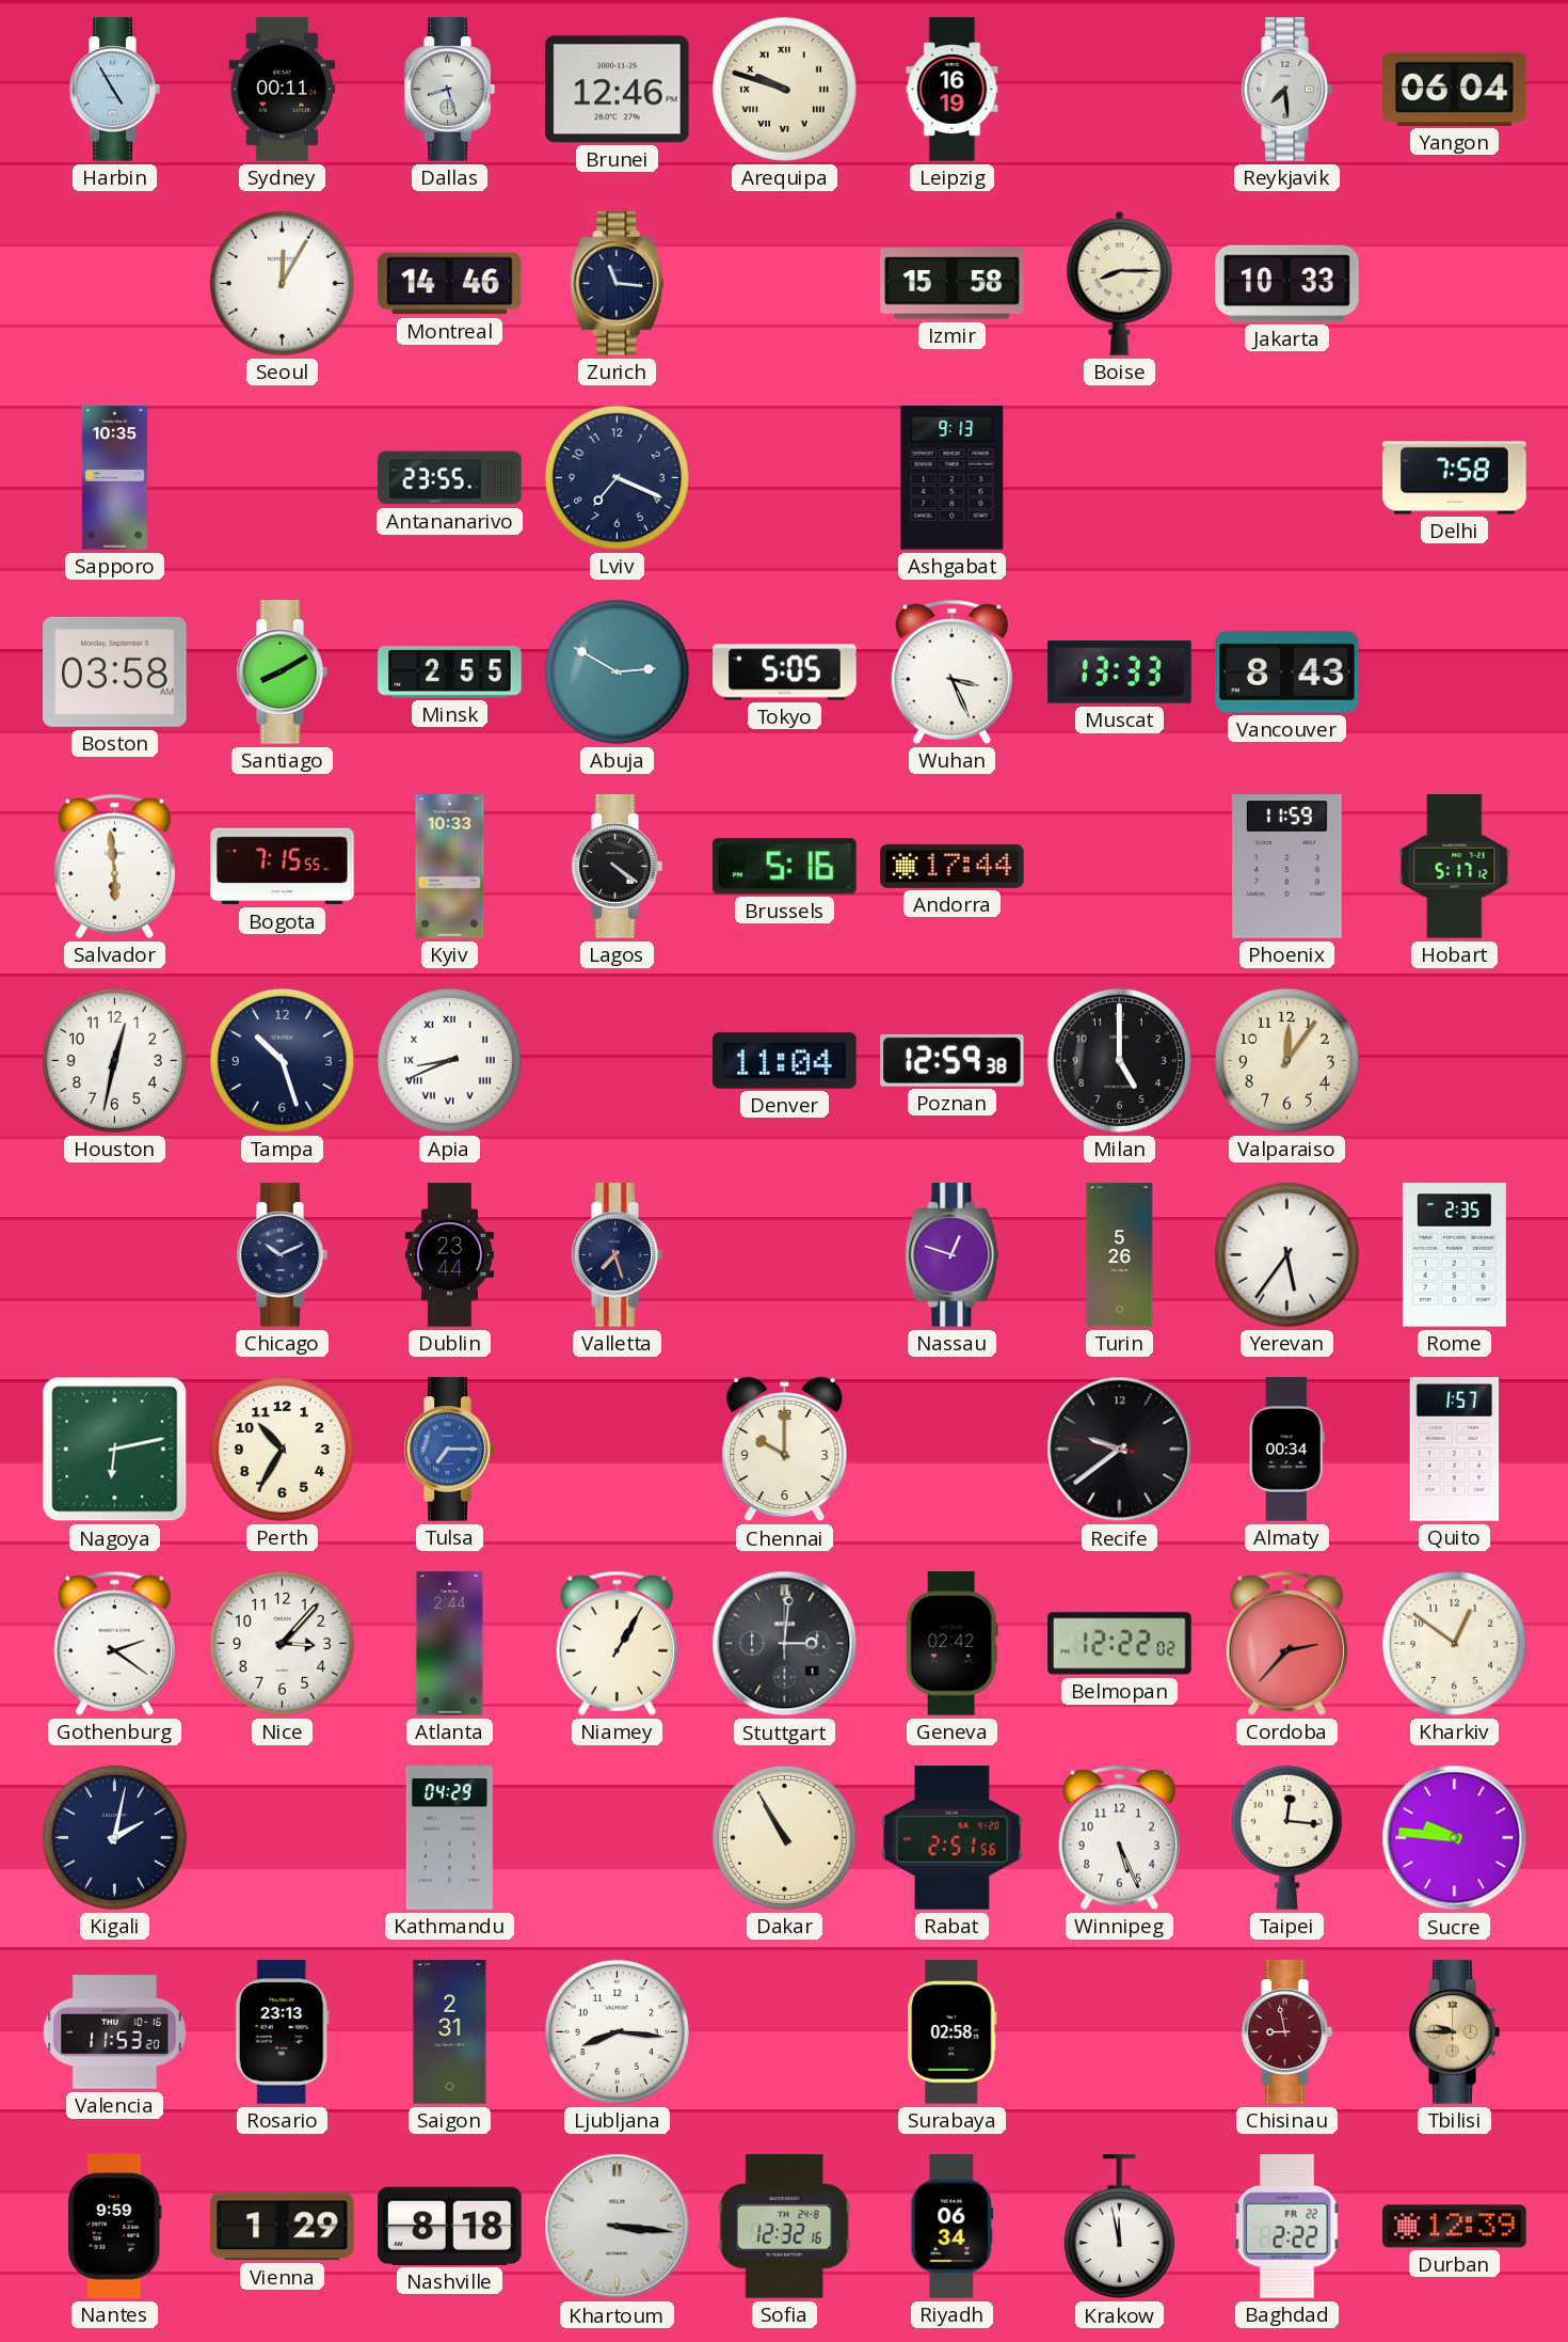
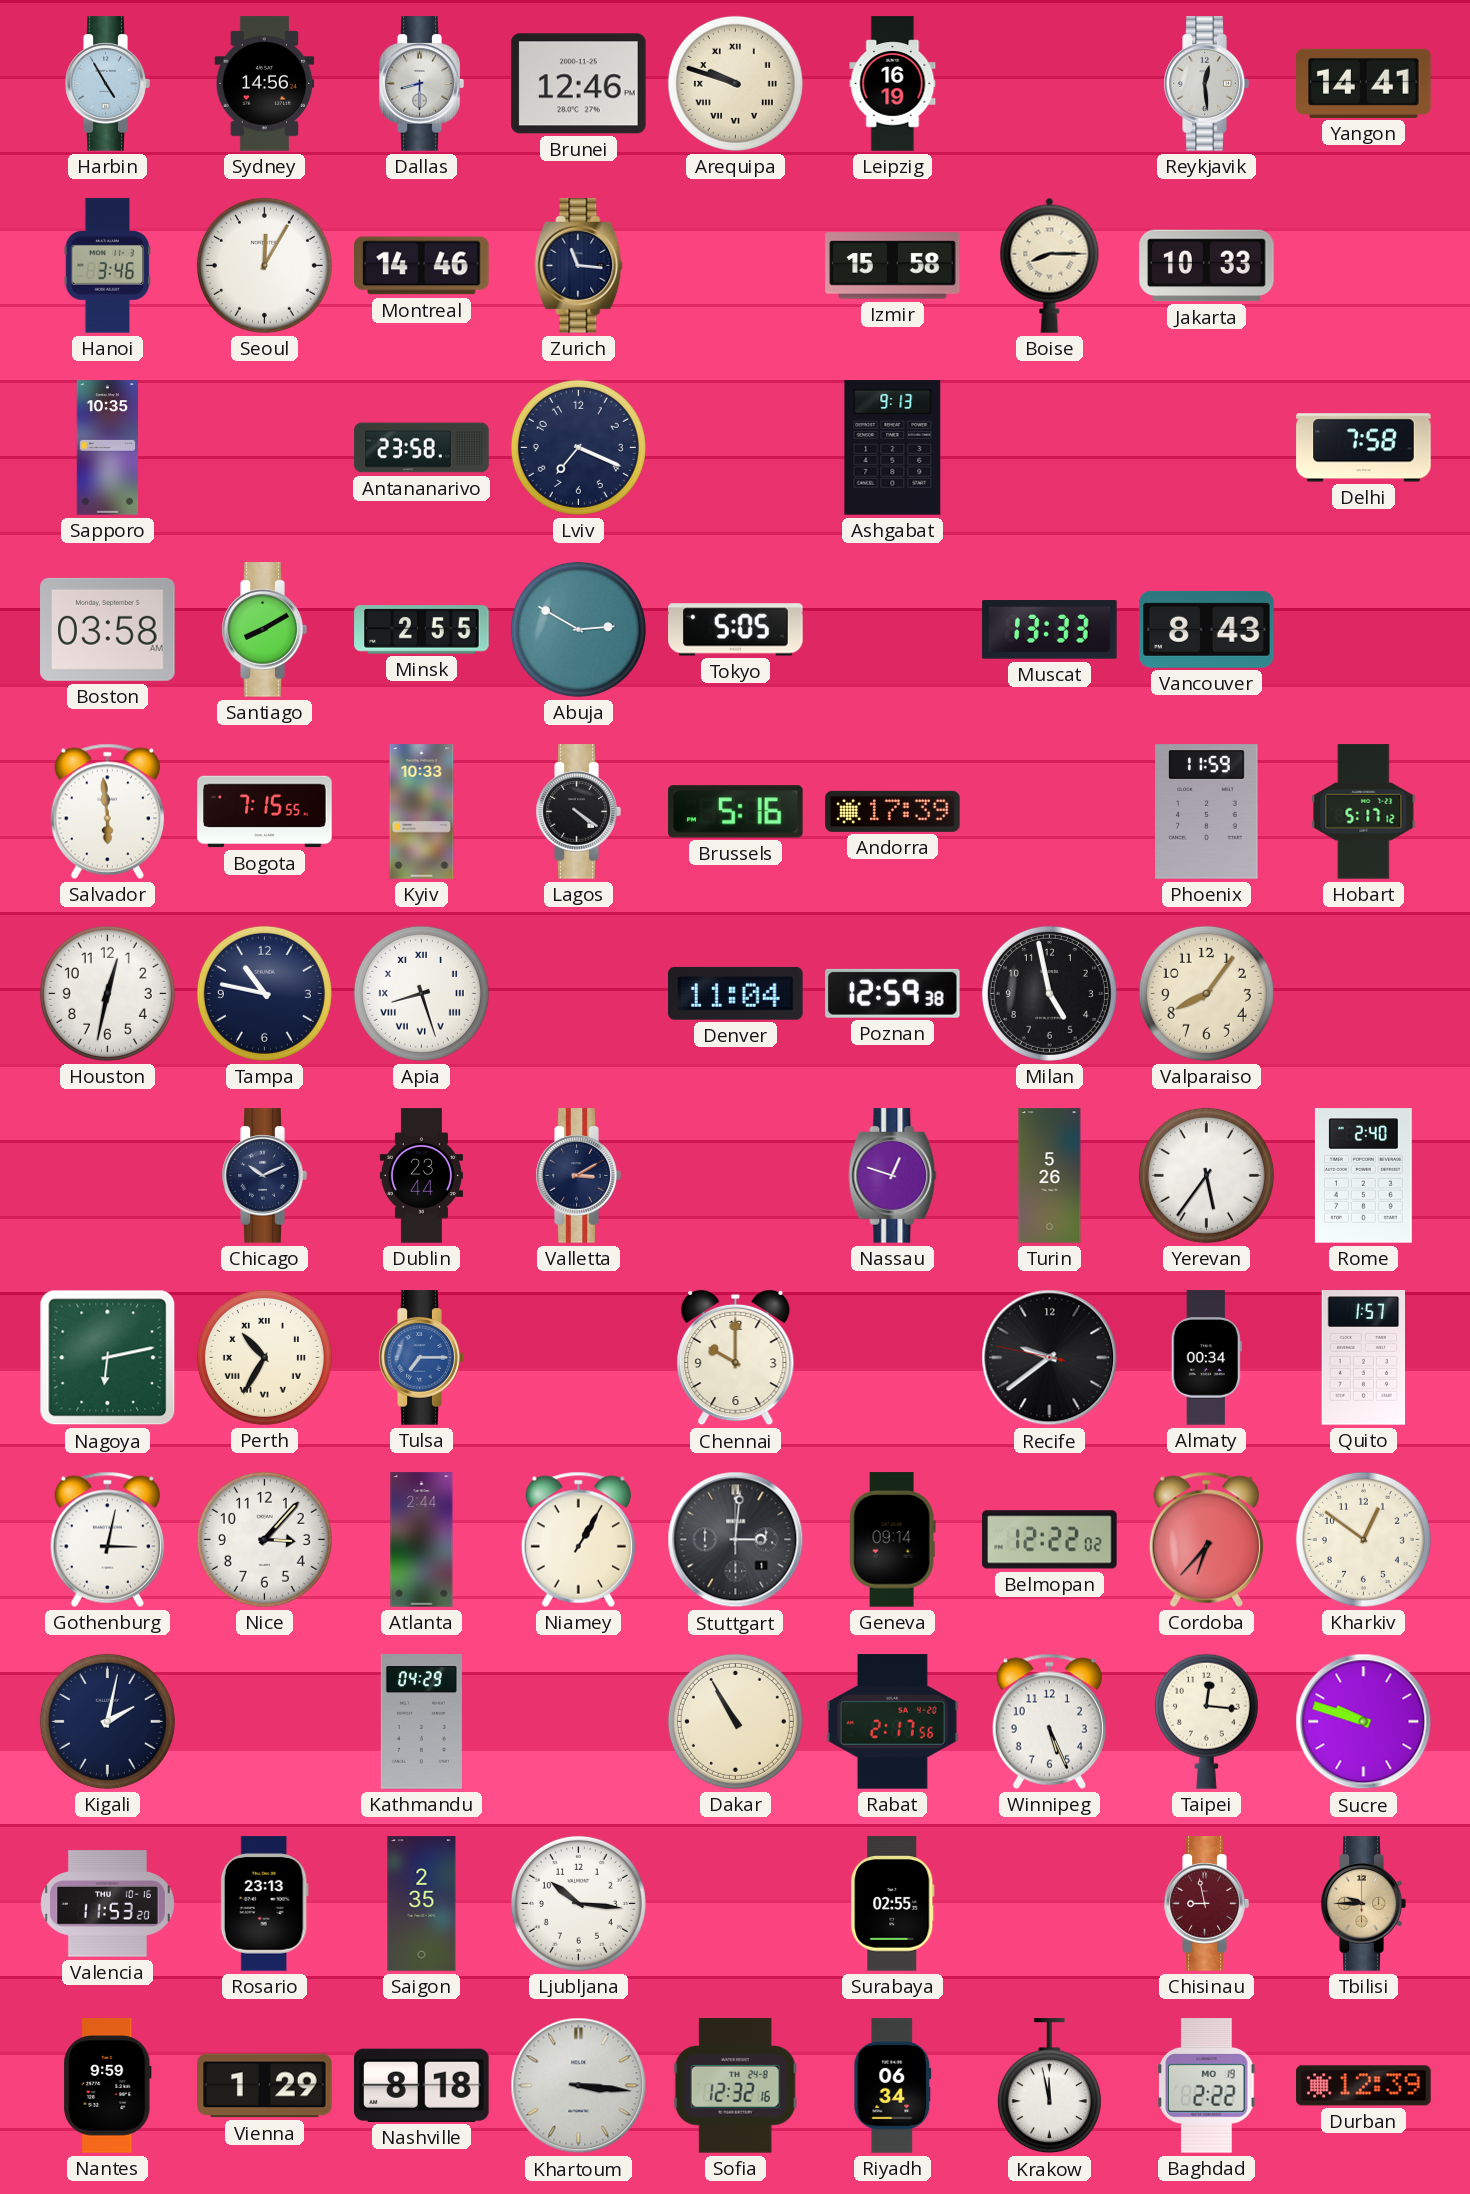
Sydney: 00:11 -> 14:56
Dallas: 8:27 -> 8:30
Reykjavik: 7:29 -> 12:29
Yangon: 06:04 -> 14:41
Hanoi: none -> 3:46
Antananarivo: 23:55 -> 23:58
Wuhan: 3:26 -> none
Andorra: 17:44 -> 17:39
Tampa: 10:27 -> 10:47
Apia: 8:41 -> 8:27
Milan: 5:00 -> 4:58
Valparaiso: 12:06 -> 8:06
Valletta: 7:27 -> 3:10
Rome: 2:35 -> 2:40
Perth numerals: Arabic -> Roman
Gothenburg: 2:21 -> 3:02
Geneva: 02:42 -> 09:14
Cordoba: 2:37 -> 6:37
Rabat: 2:51 -> 2:17
Sucre: 9:46 -> 9:48
Saigon: 2:31 -> 2:35
Ljubljana: 8:16 -> 10:16
Surabaya: 02:58 -> 02:55
Baghdad date: FR 22 -> MO 19
